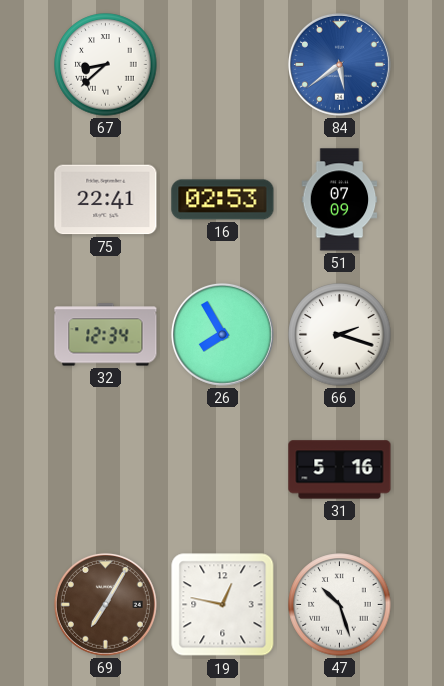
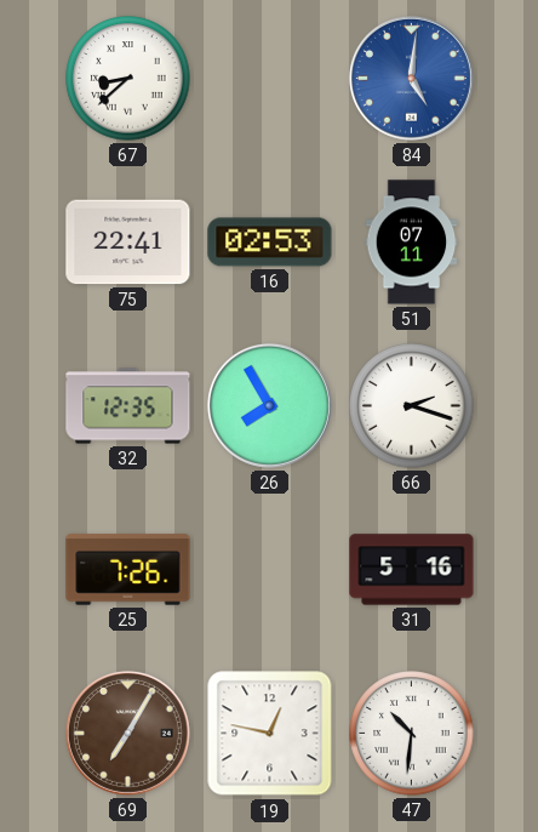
84: 5:39 -> 5:01
51: 07:09 -> 07:11
32: 12:34 -> 12:35
25: none -> 7:26
47: 10:27 -> 10:31
